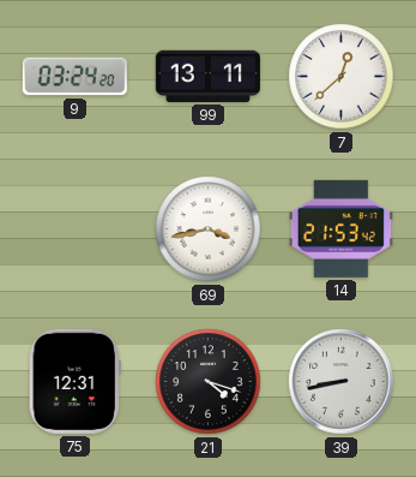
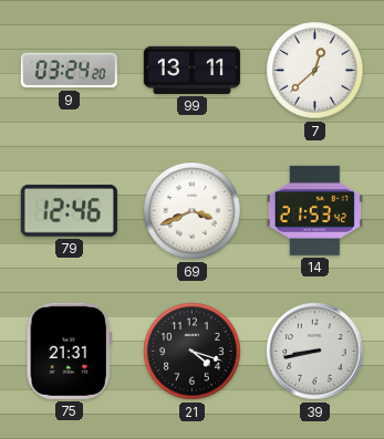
79: none -> 12:46
69: 3:43 -> 3:41
75: 12:31 -> 21:31
